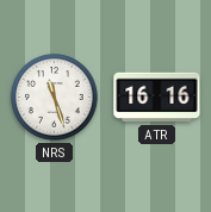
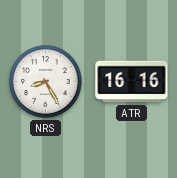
NRS: 11:27 -> 8:25
